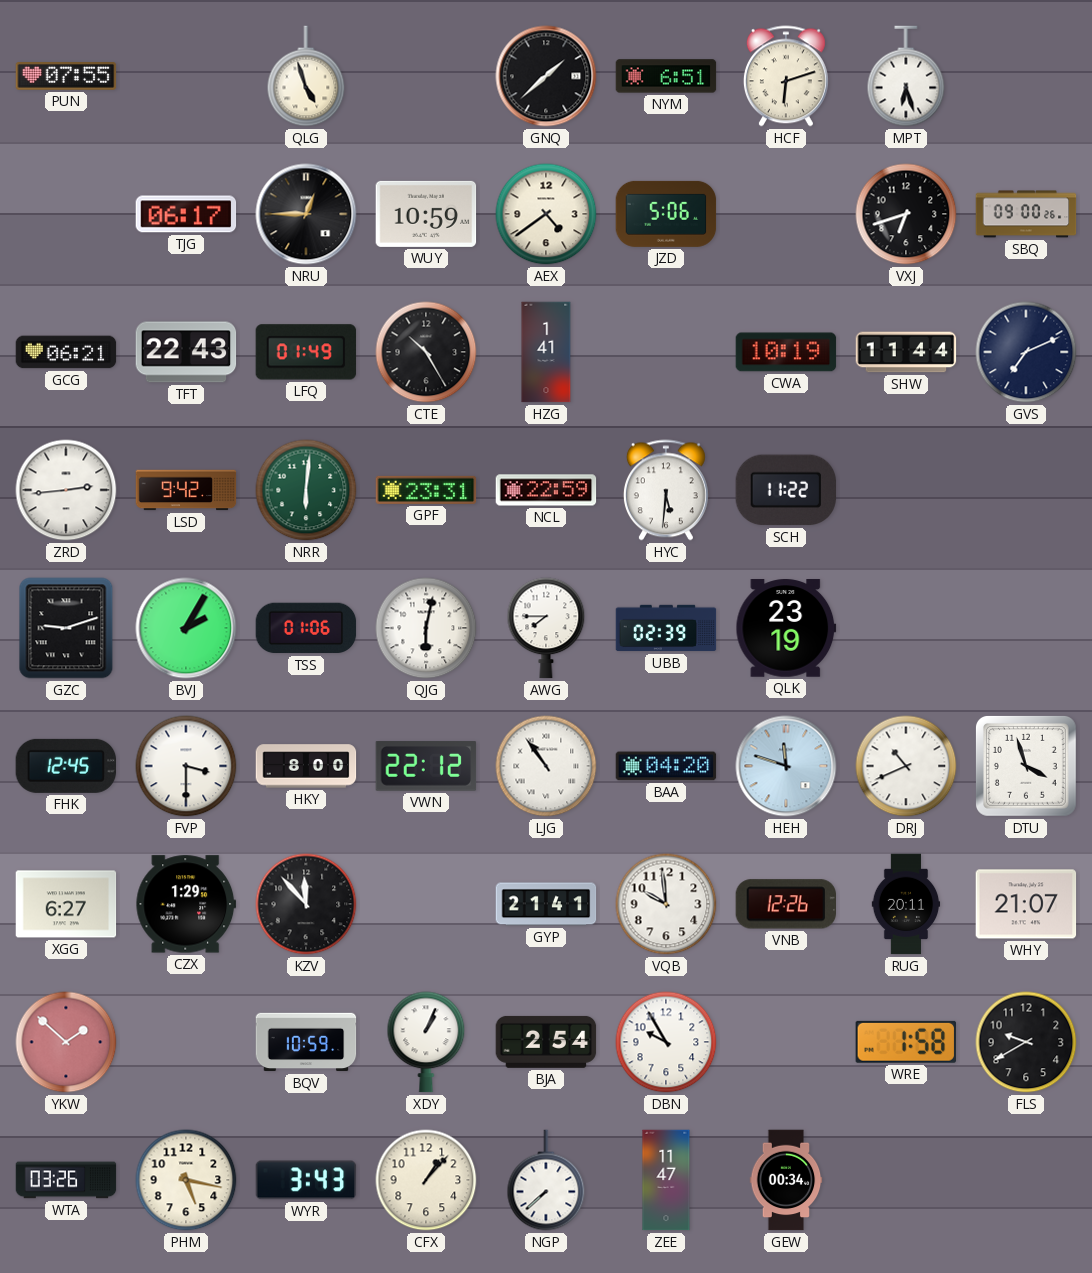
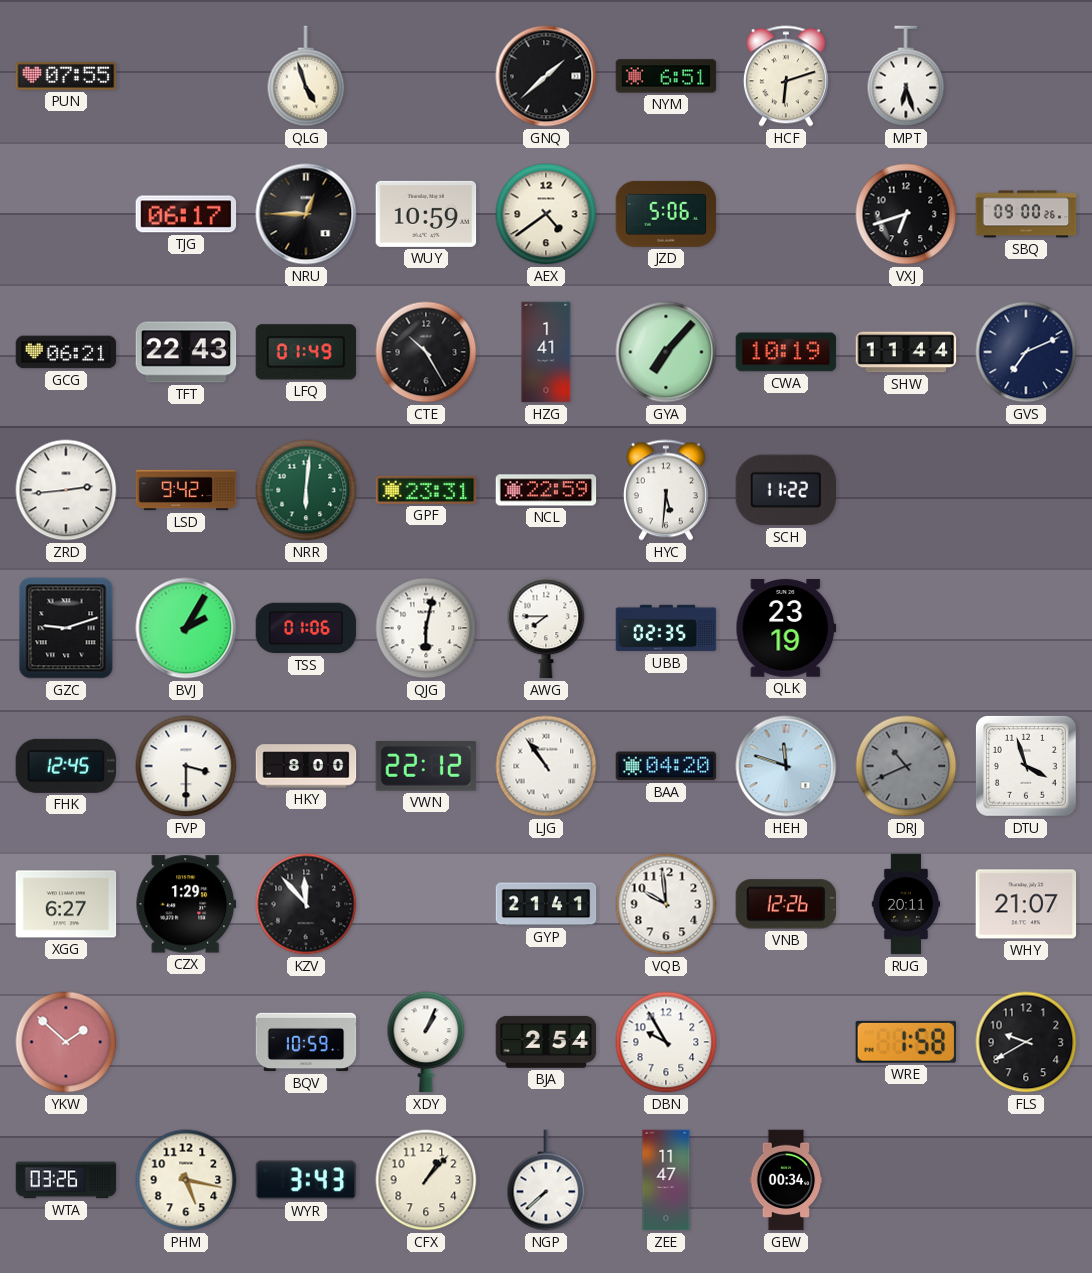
GYA: none -> 7:07
UBB: 02:39 -> 02:35
DRJ dial: white -> grey
